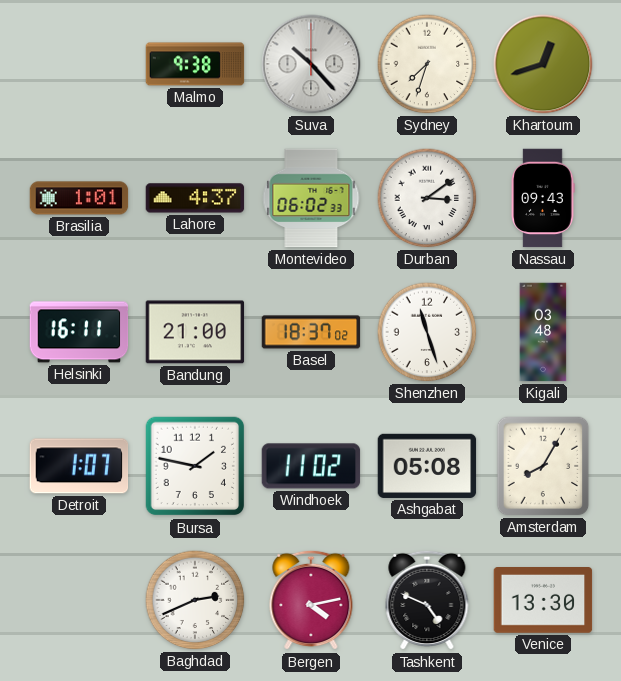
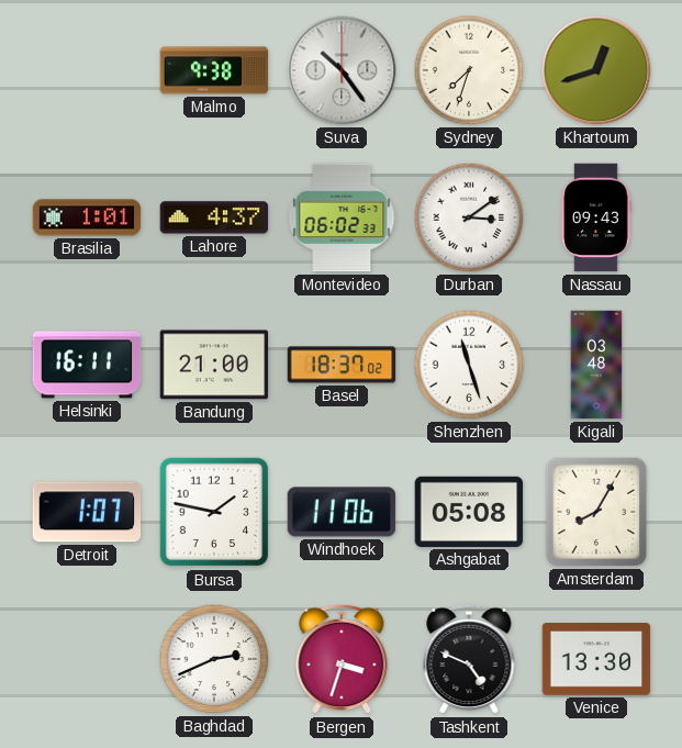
Suva: 10:23 -> 10:24
Windhoek: 11:02 -> 11:06
Bergen: 4:13 -> 3:33
